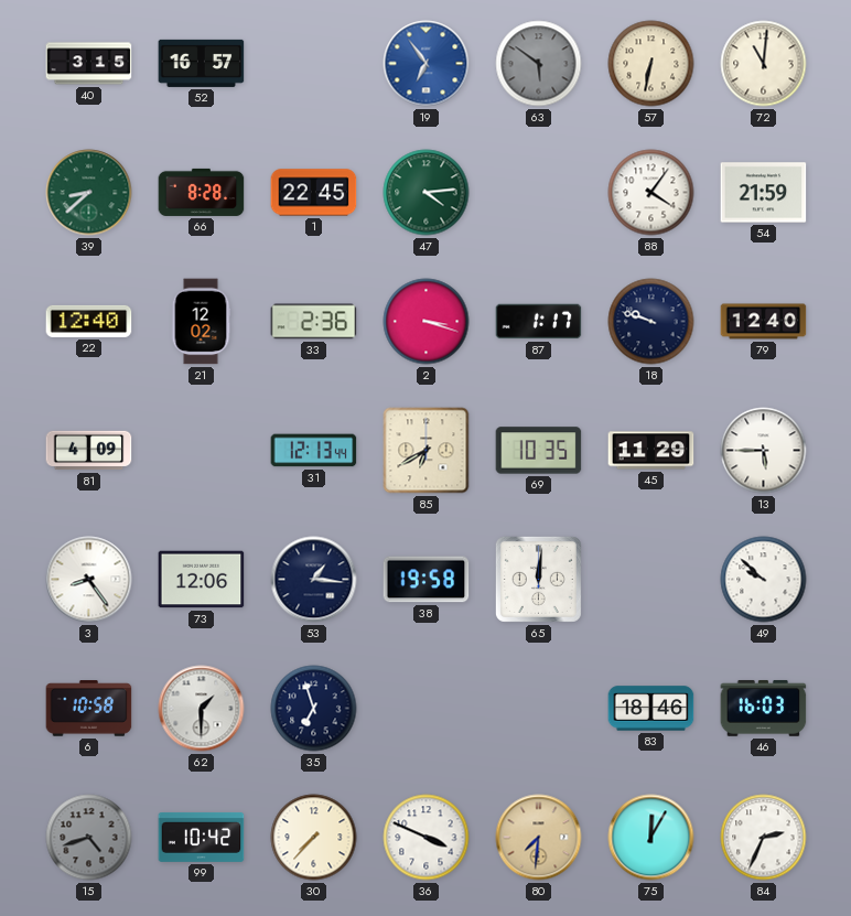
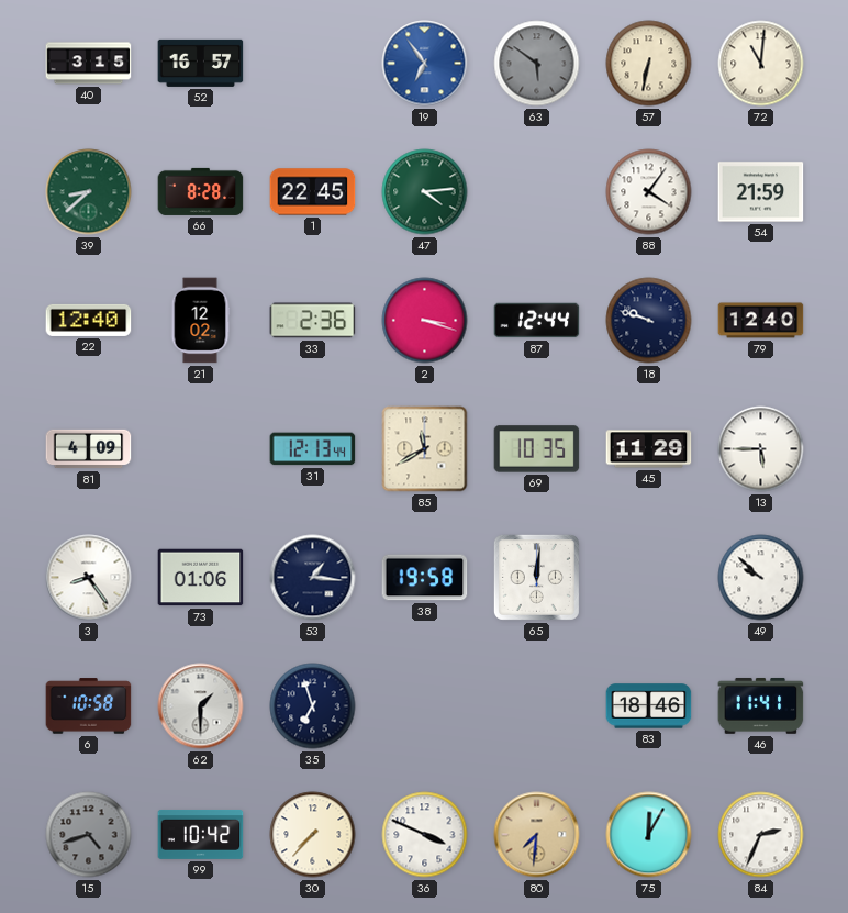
87: 1:17 -> 12:44
85: 6:40 -> 11:40
73: 12:06 -> 01:06
46: 16:03 -> 11:41
